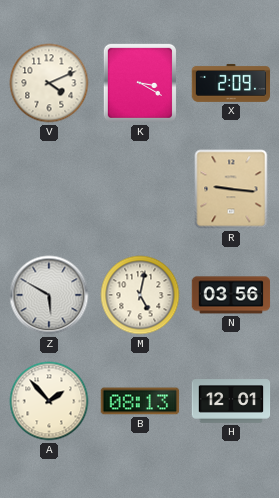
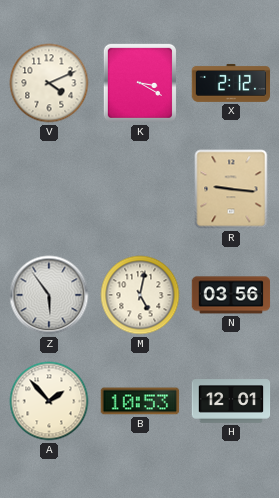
X: 2:09 -> 2:12
Z: 5:50 -> 5:54
B: 08:13 -> 10:53
